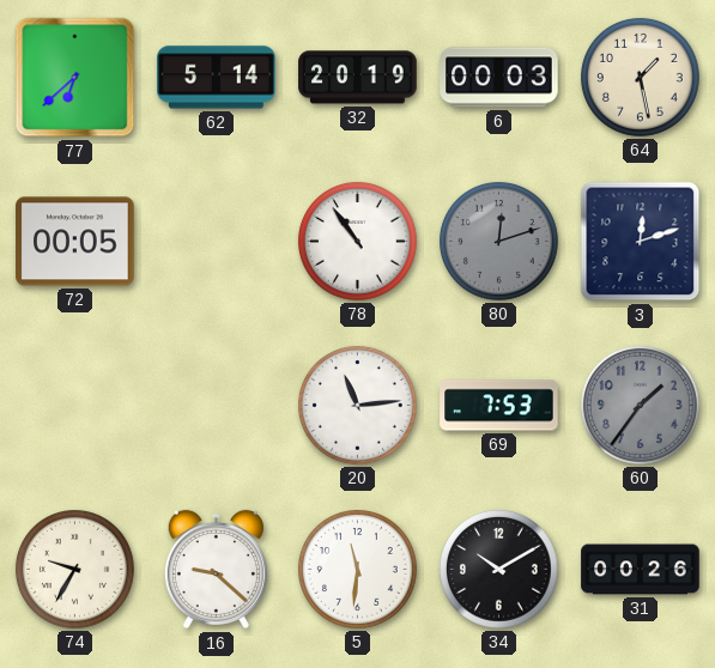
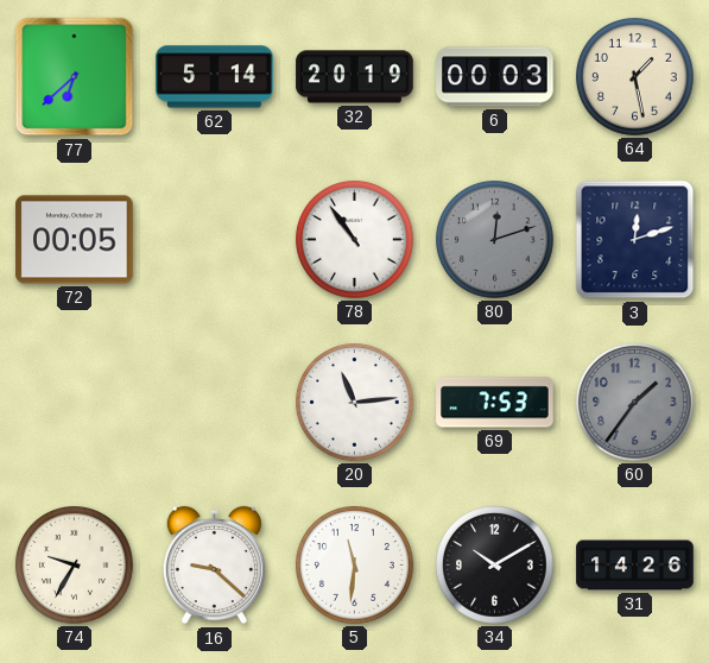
31: 00:26 -> 14:26
